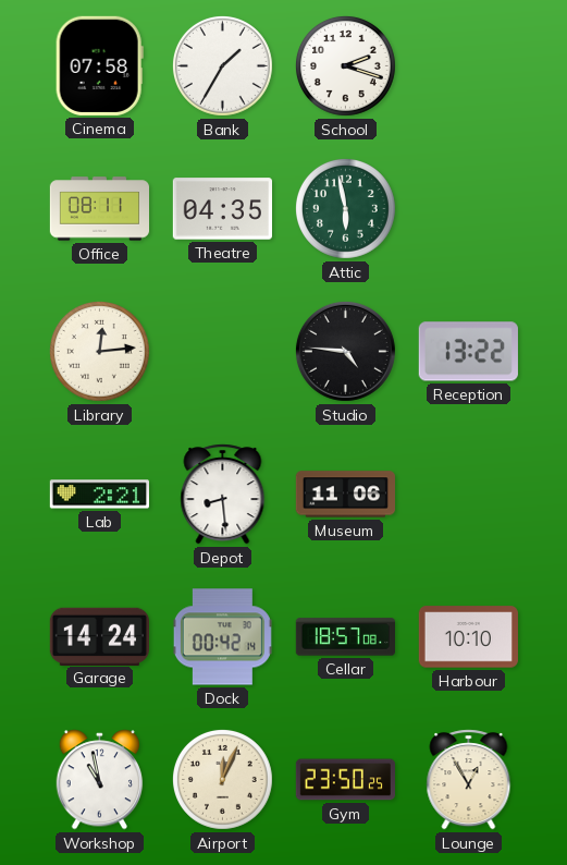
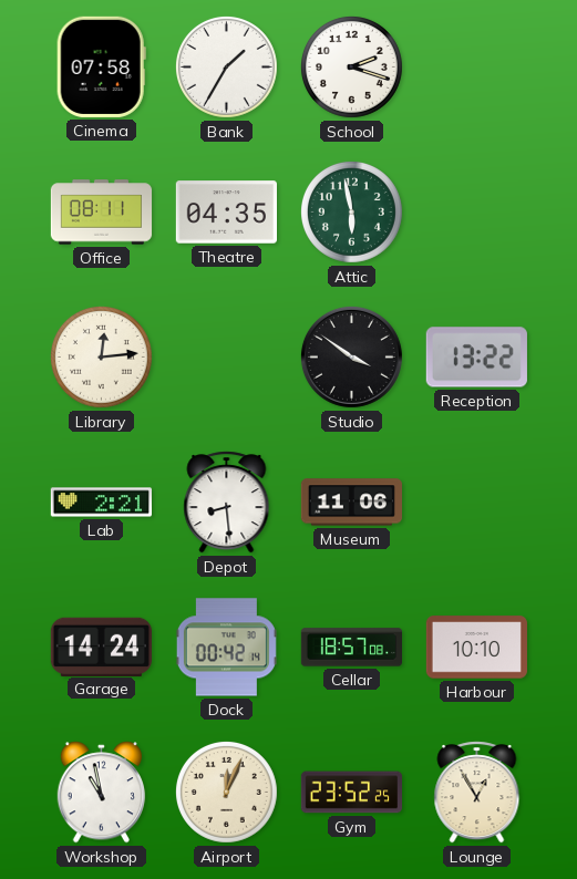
Studio: 4:46 -> 3:51
Gym: 23:50 -> 23:52
